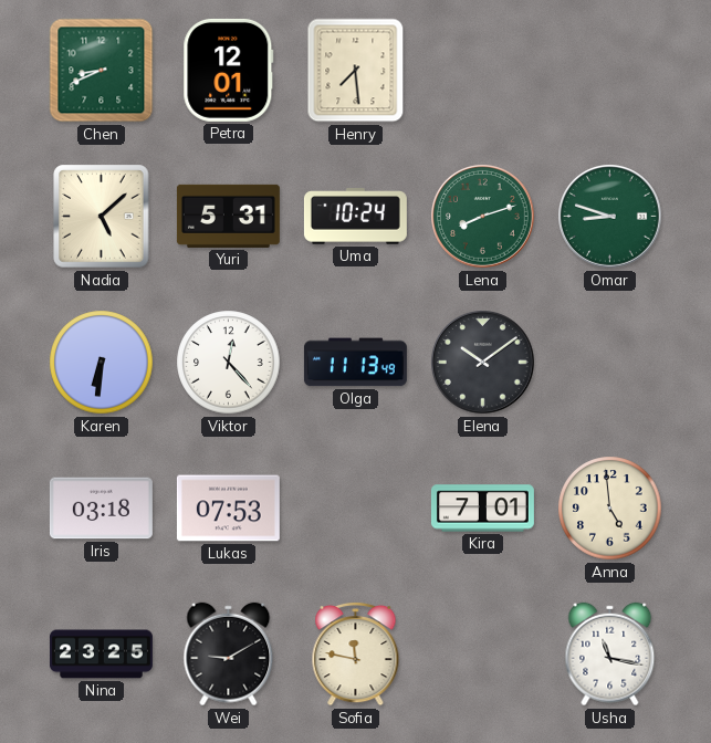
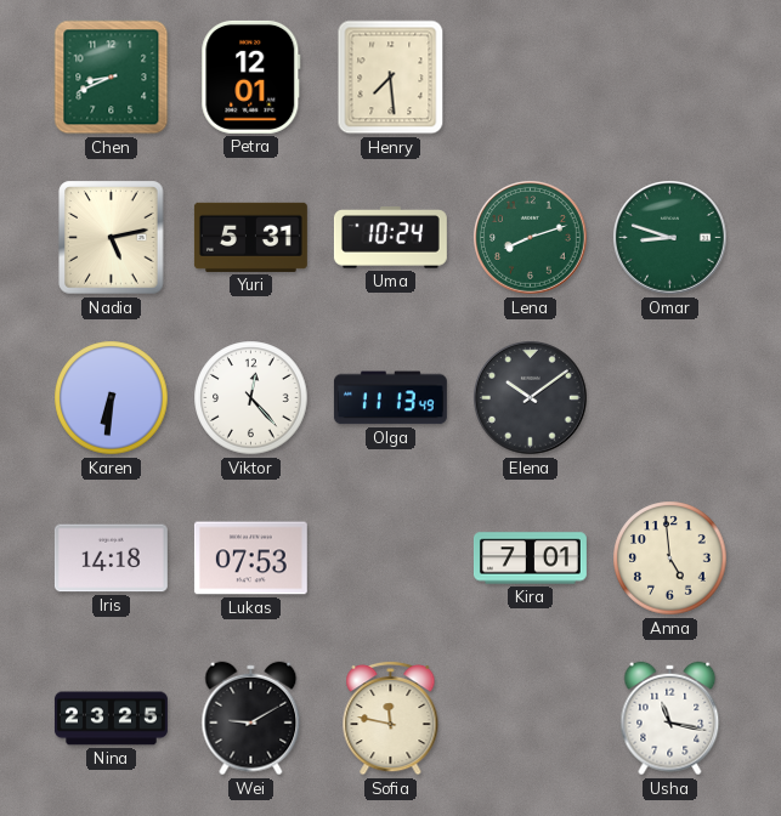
Nadia: 5:08 -> 5:13
Iris: 03:18 -> 14:18
